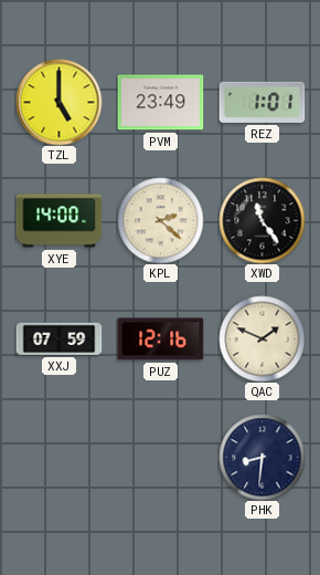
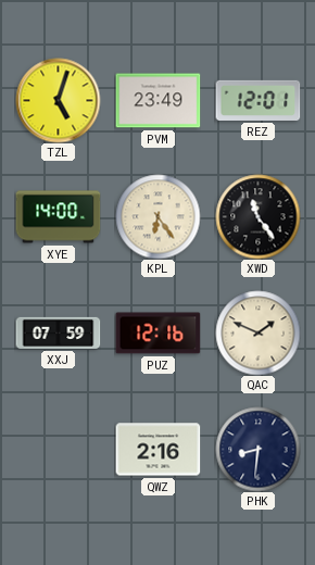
TZL: 5:00 -> 5:03
REZ: 1:01 -> 12:01
KPL: 2:22 -> 6:24
QWZ: none -> 2:16
